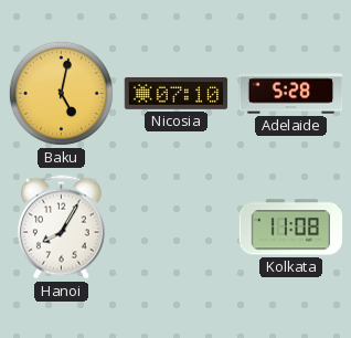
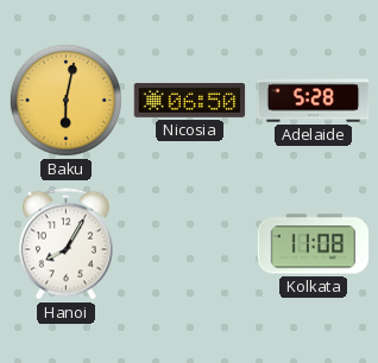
Baku: 5:02 -> 6:02
Nicosia: 07:10 -> 06:50
